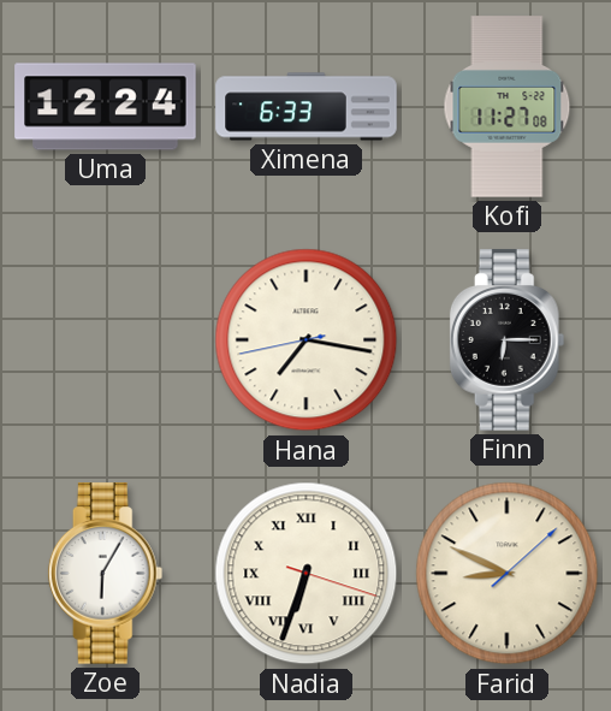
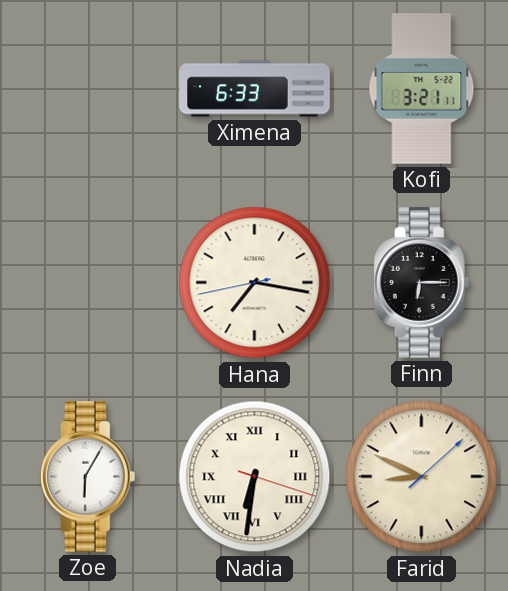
Uma: 12:24 -> none
Kofi: 11:27 -> 3:21
Nadia: 6:33 -> 6:31
